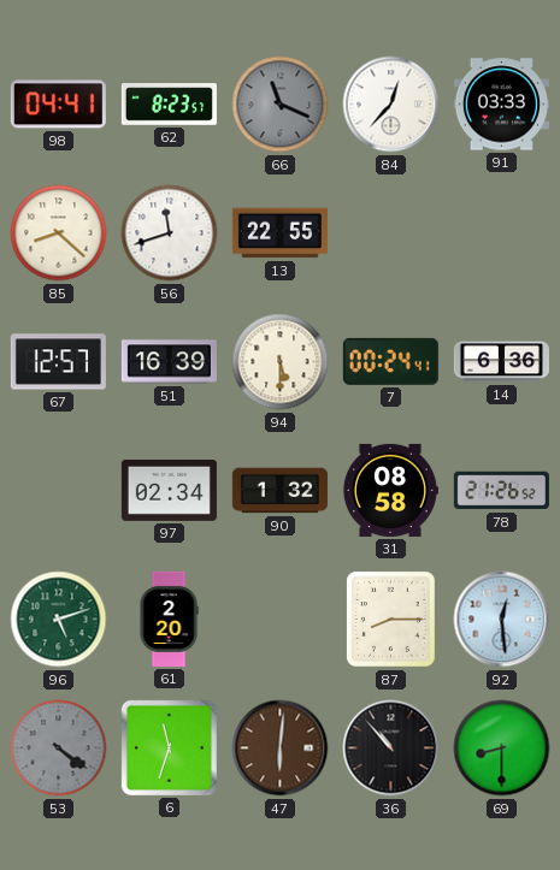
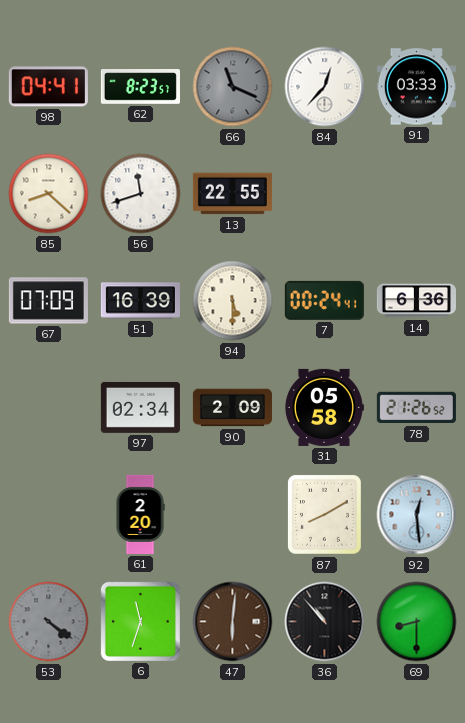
67: 12:57 -> 07:09
90: 1:32 -> 2:09
31: 08:58 -> 05:58
96: 5:12 -> none
87: 8:15 -> 8:10
